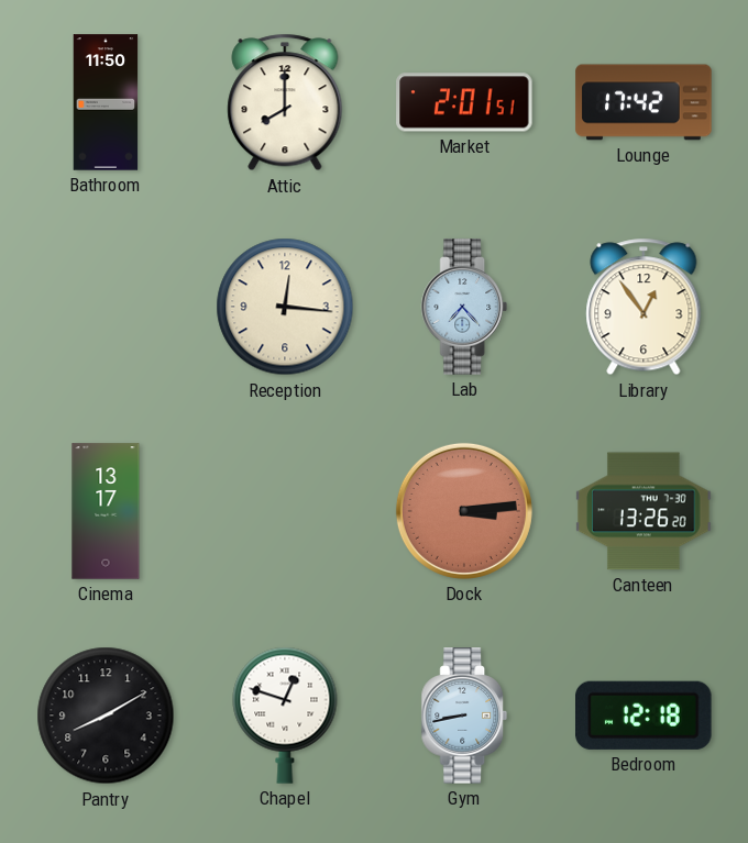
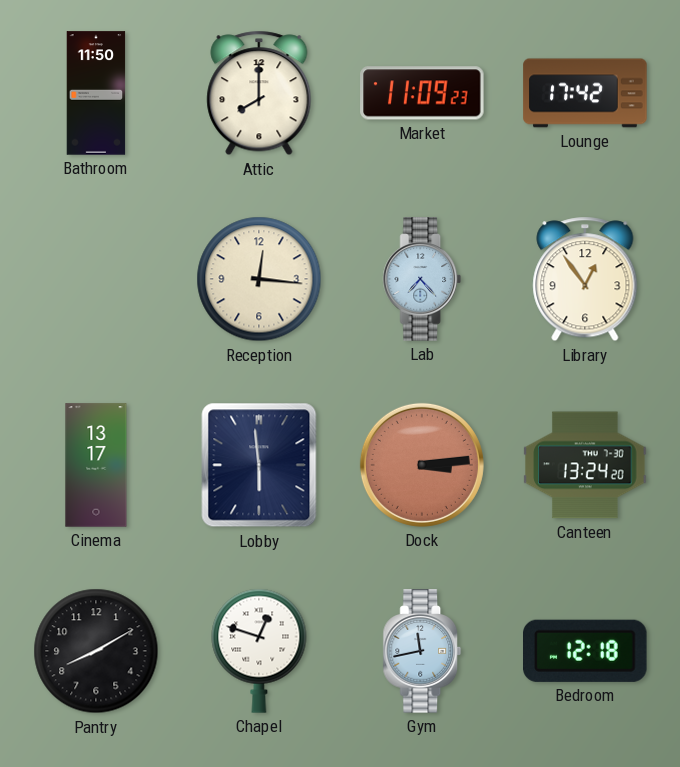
Market: 2:01 -> 11:09
Lobby: none -> 5:59
Canteen: 13:26 -> 13:24
Gym: 8:43 -> 11:43
